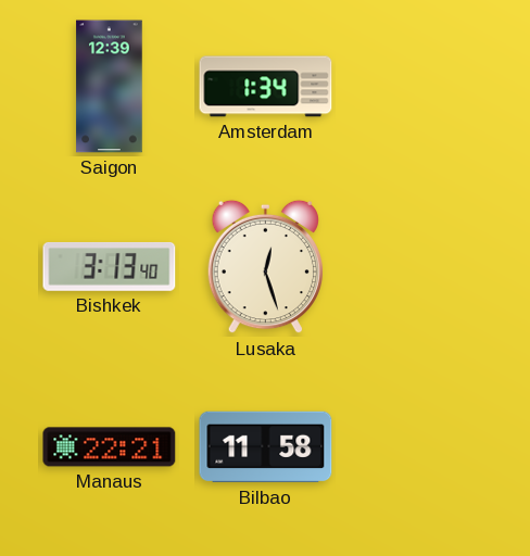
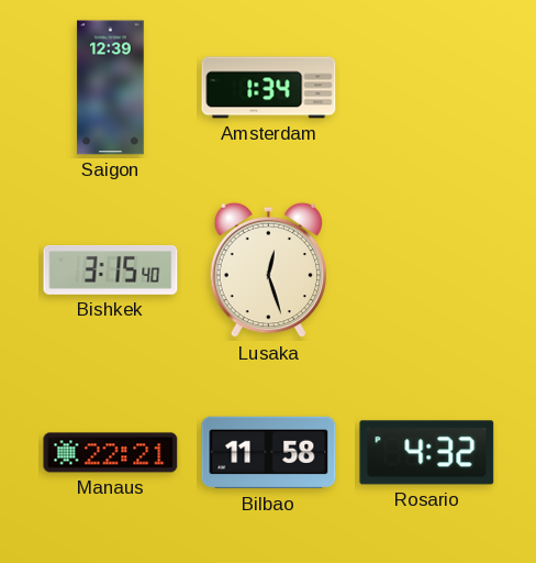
Bishkek: 3:13 -> 3:15
Rosario: none -> 4:32
